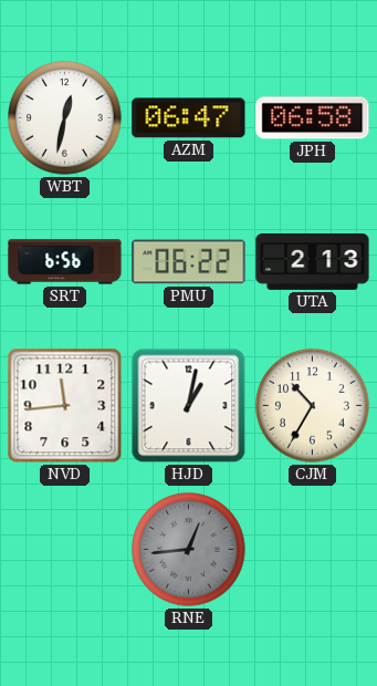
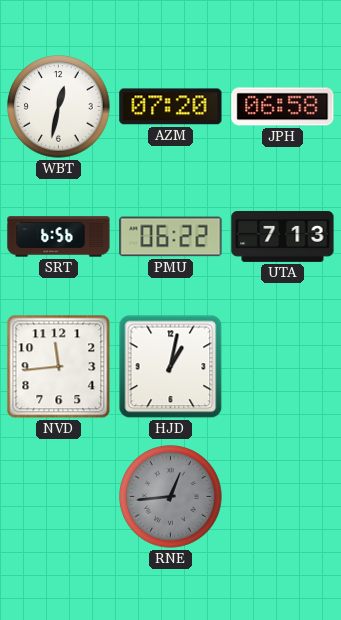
AZM: 06:47 -> 07:20
UTA: 2:13 -> 7:13
CJM: 10:35 -> none
